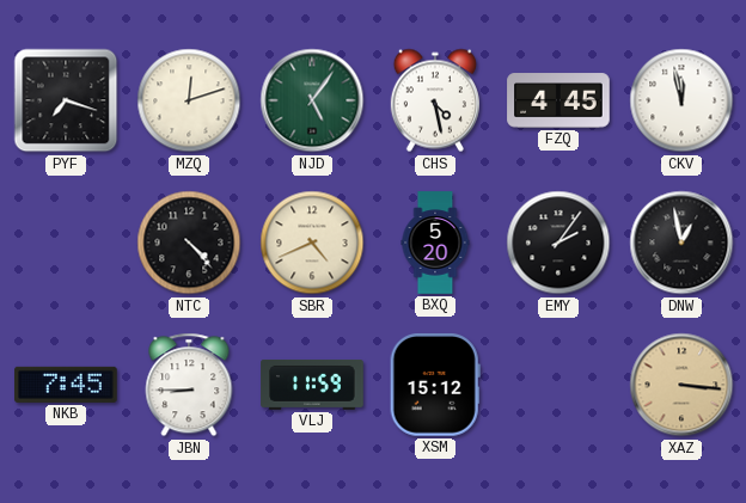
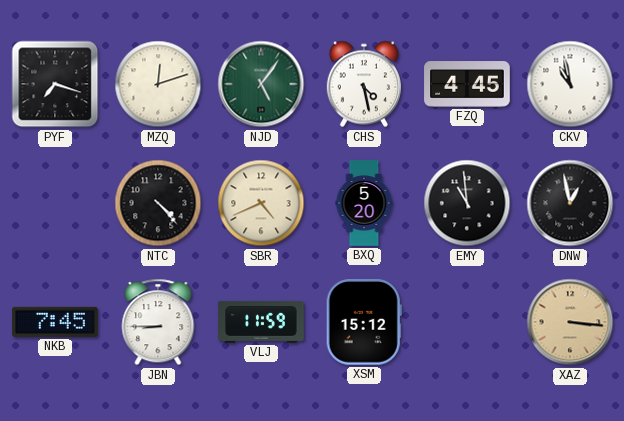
CKV: 11:58 -> 10:58
EMY: 2:06 -> 10:59
